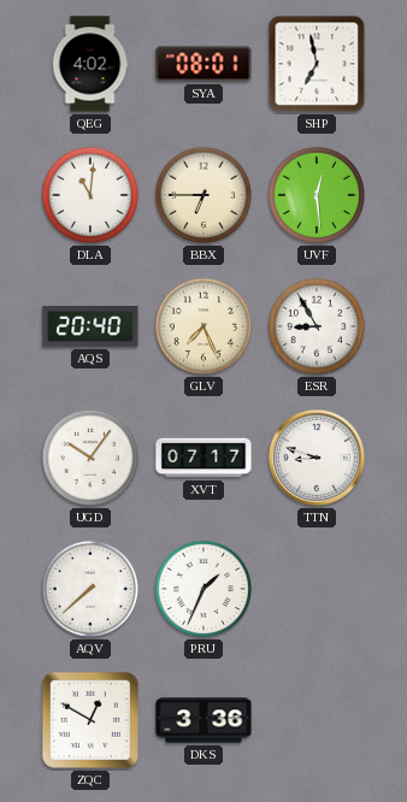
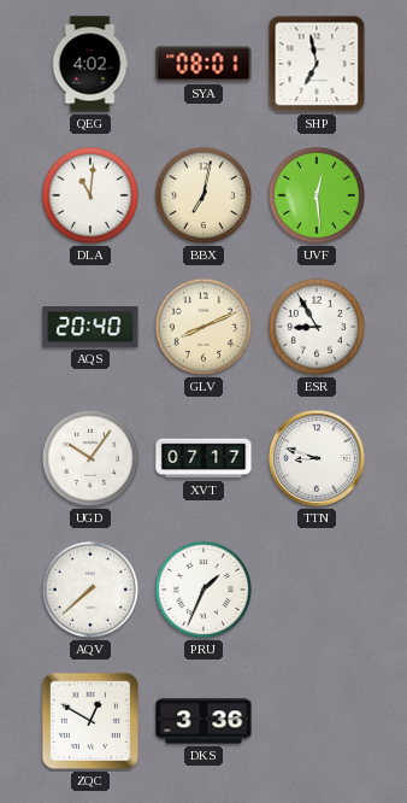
BBX: 6:45 -> 7:02
GLV: 7:26 -> 8:11
